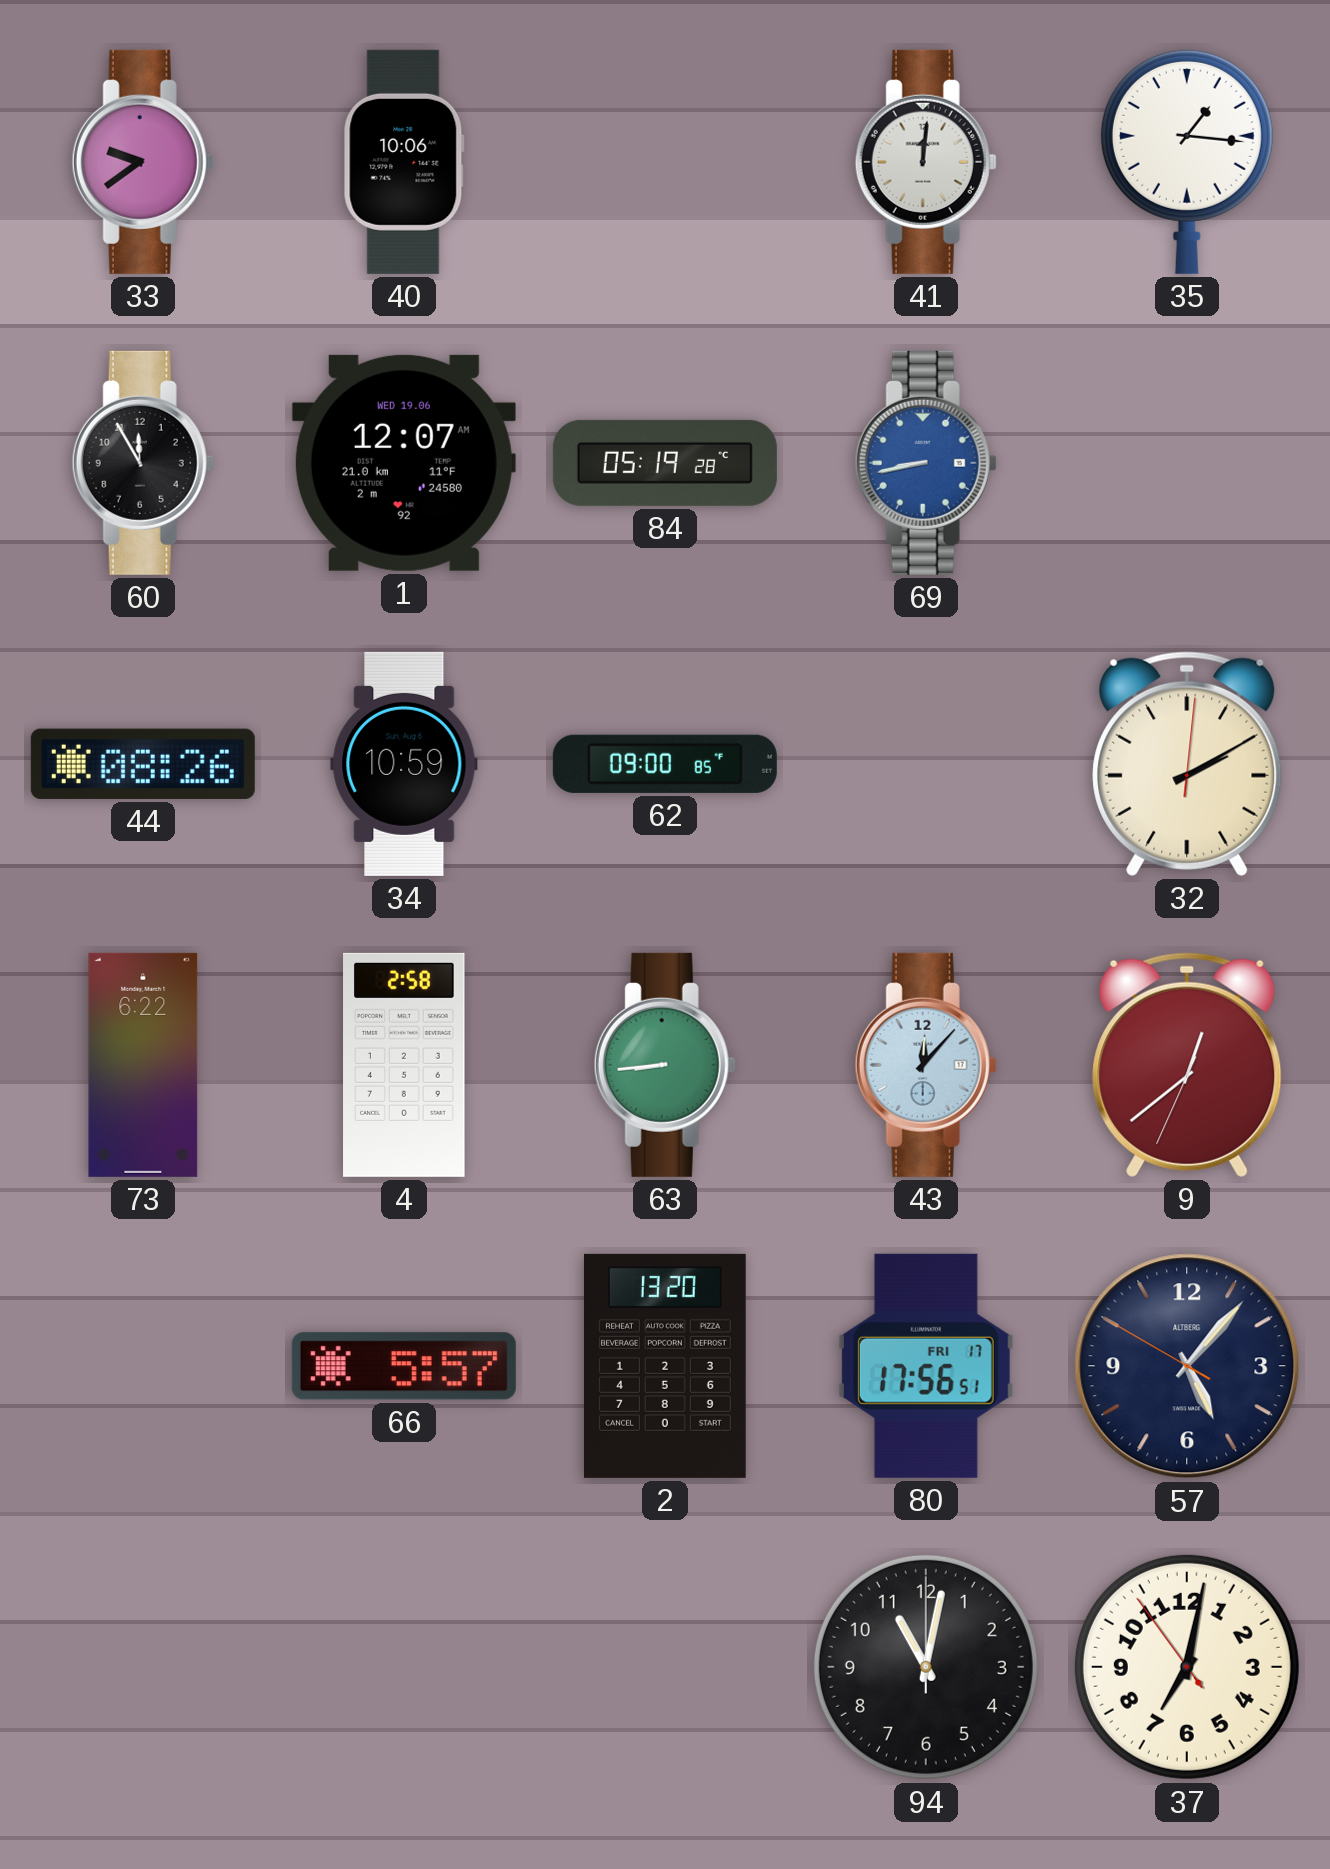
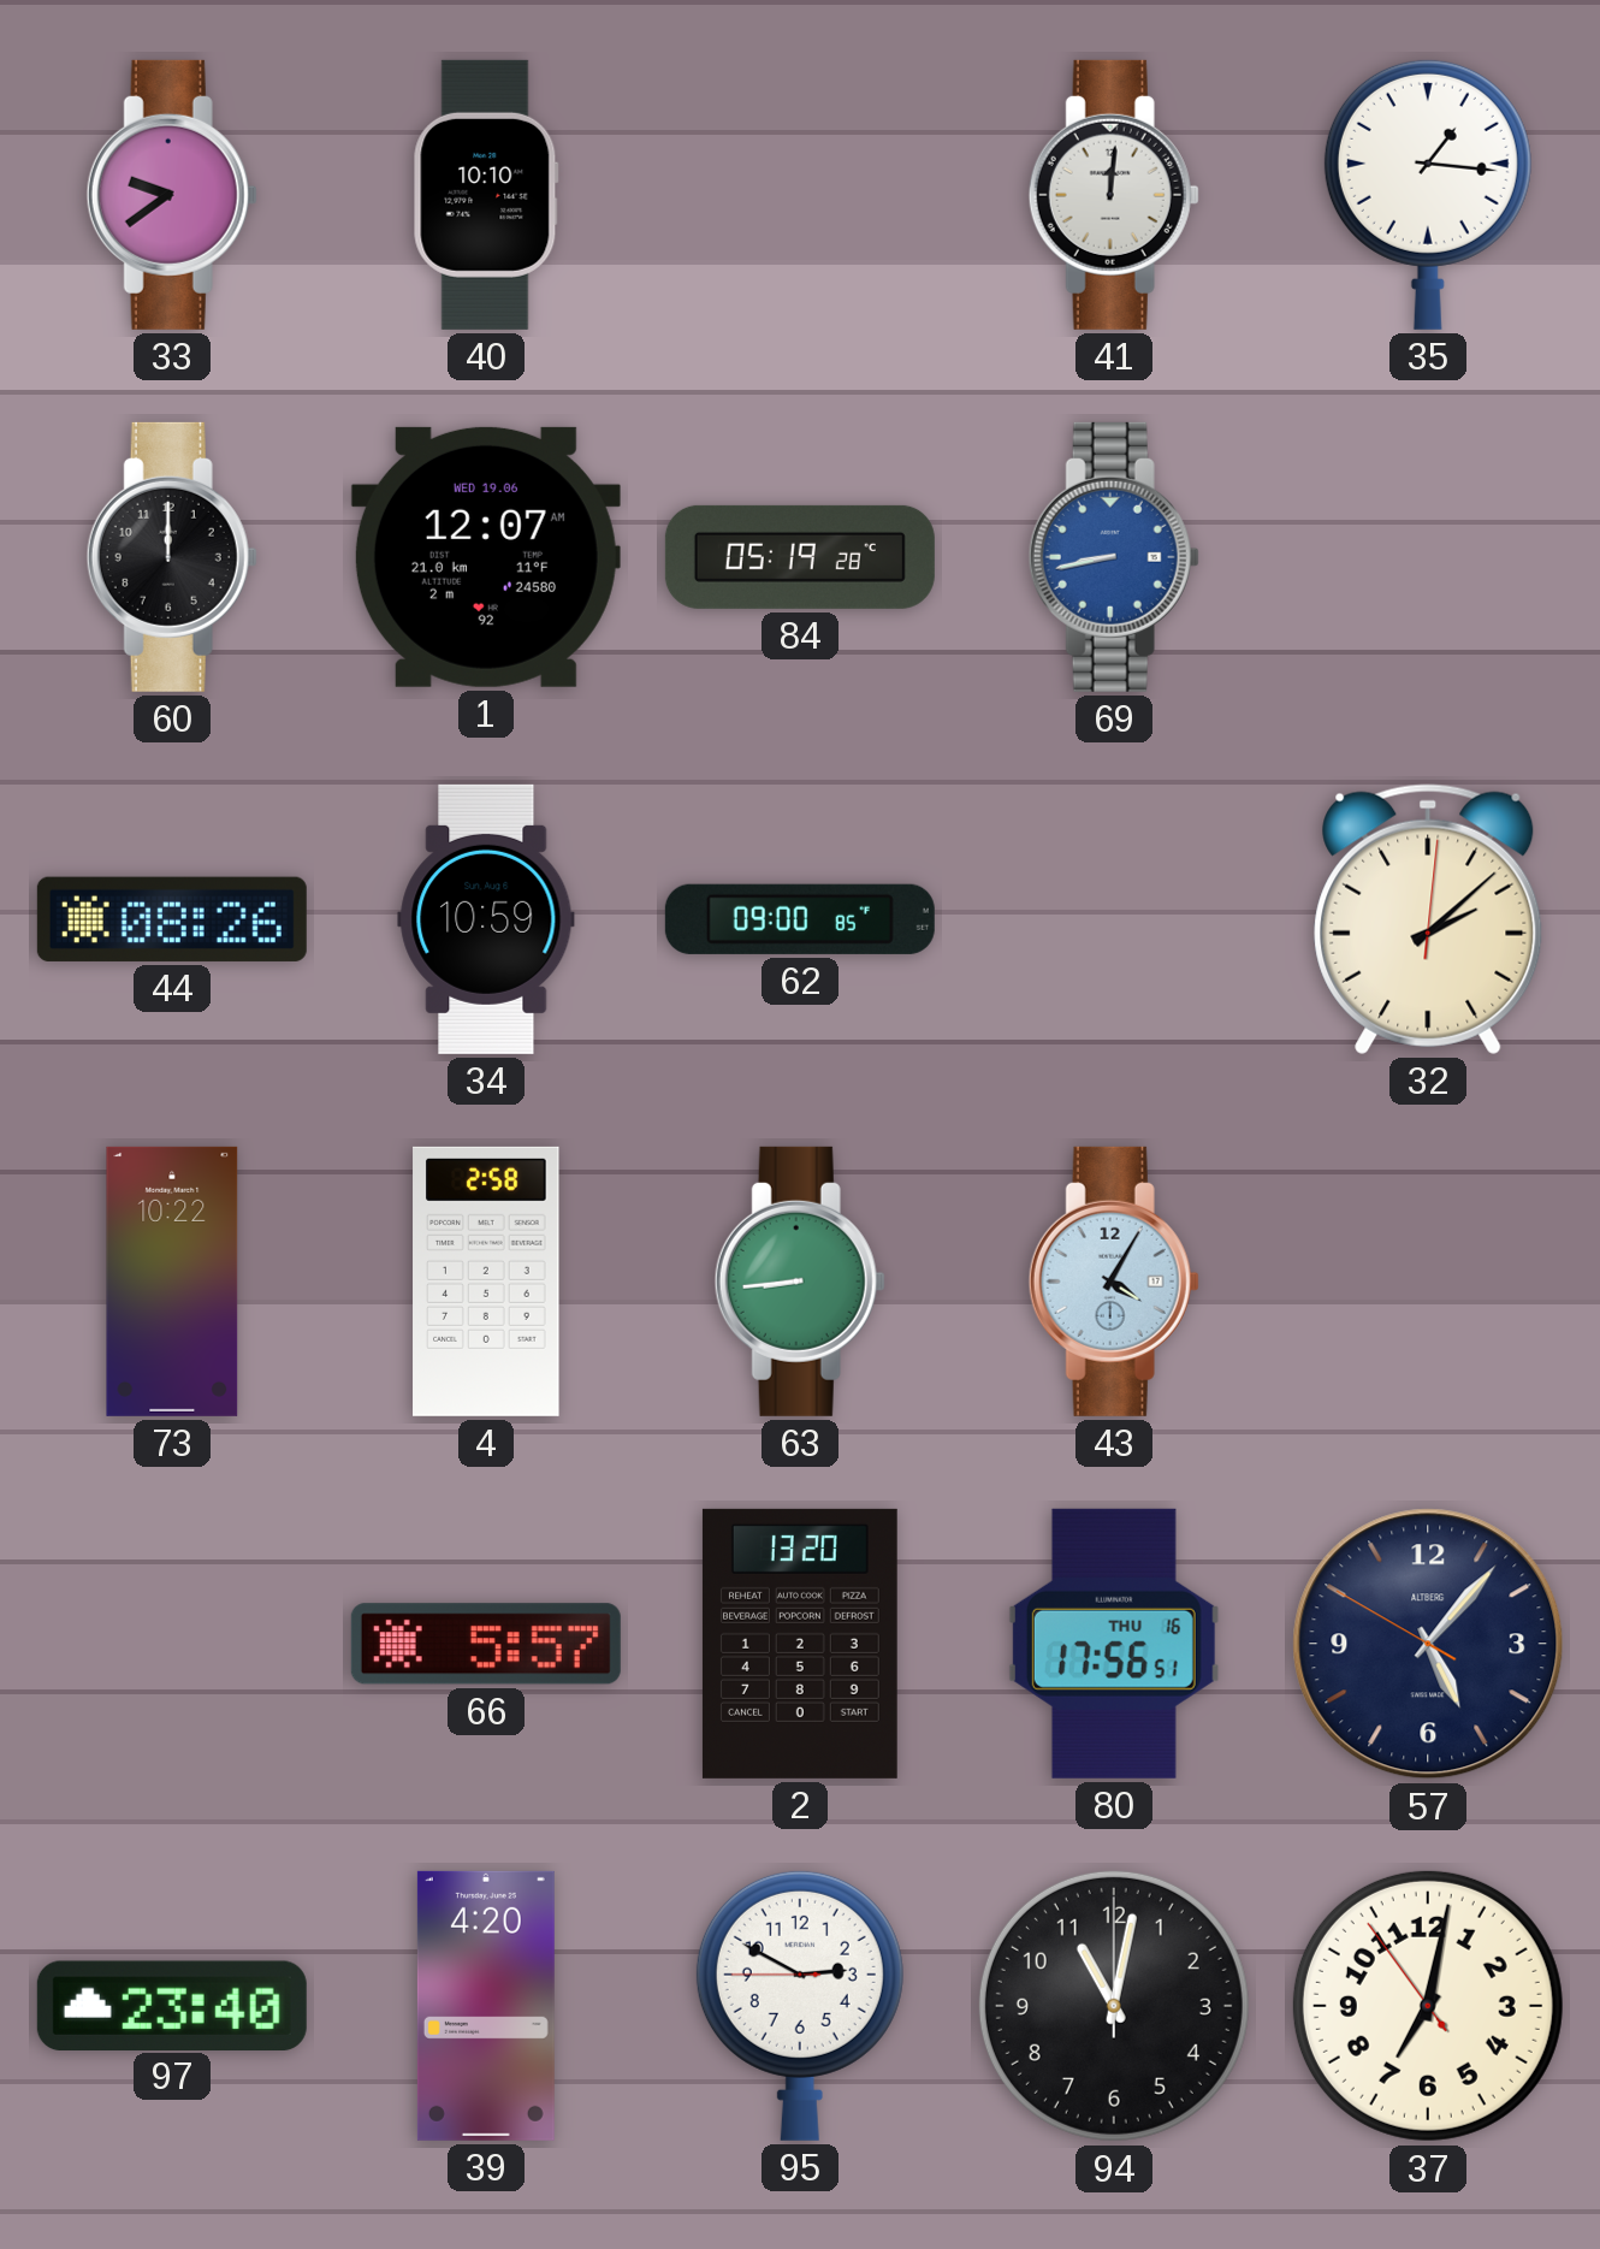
40: 10:06 -> 10:10
60: 11:55 -> 12:00
32: 2:10 -> 2:08
73: 6:22 -> 10:22
43: 12:07 -> 4:05
9: 12:38 -> none
80 date: FRI 17 -> THU 16
97: none -> 23:40
39: none -> 4:20
95: none -> 2:49
